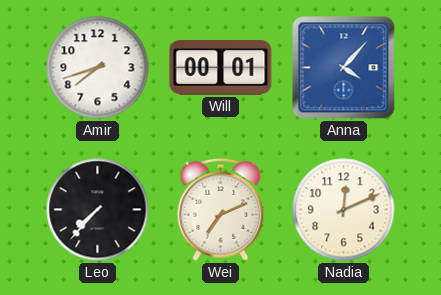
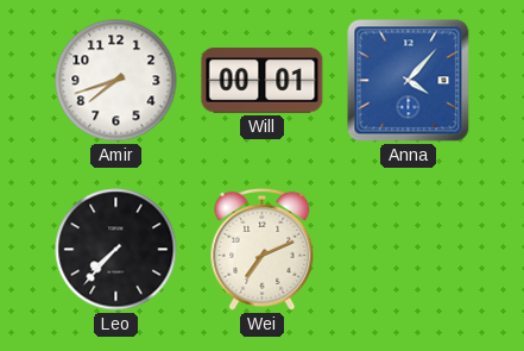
Nadia: 12:11 -> none
